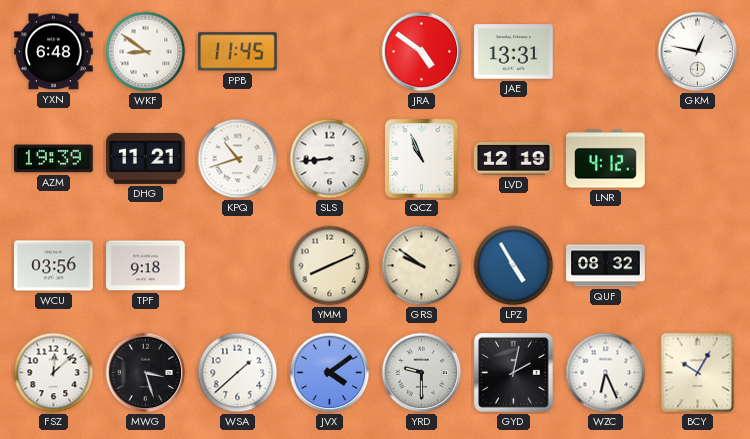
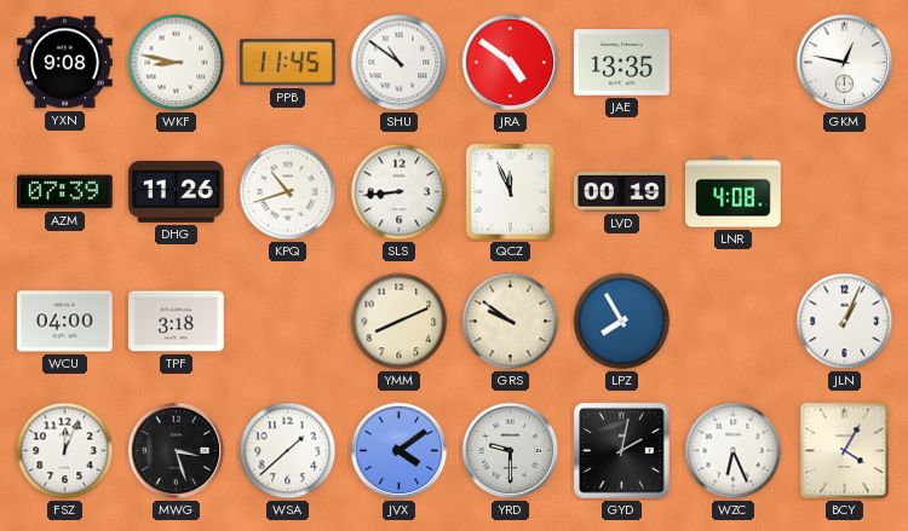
YXN: 6:48 -> 9:08
WKF: 8:51 -> 8:47
SHU: none -> 10:51
JAE: 13:31 -> 13:35
AZM: 19:39 -> 07:39
DHG: 11:21 -> 11:26
QCZ: 10:56 -> 11:56
LVD: 12:19 -> 00:19
LNR: 4:12 -> 4:08
WCU: 03:56 -> 04:00
TPF: 9:18 -> 3:18
LPZ: 4:55 -> 7:55
QUF: 08:32 -> none
JLN: none -> 1:04
FSZ: 12:08 -> 12:04
BCY: 10:05 -> 4:05
